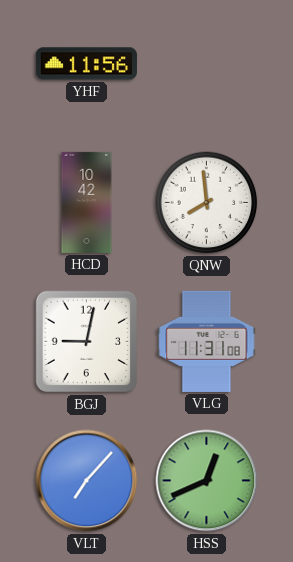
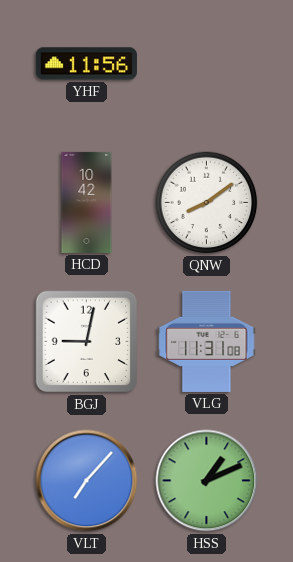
QNW: 7:59 -> 8:09
HSS: 12:41 -> 1:11
